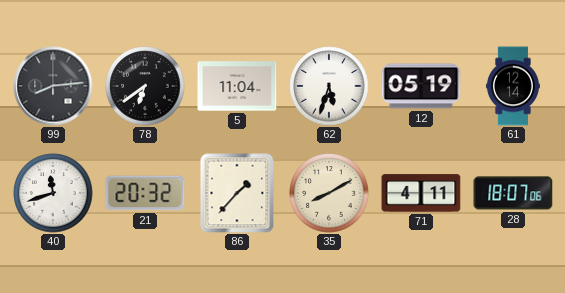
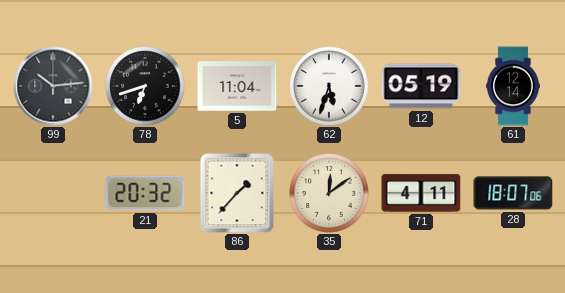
99: 8:14 -> 10:14
78: 6:39 -> 6:42
40: 11:42 -> none
35: 8:10 -> 12:09
